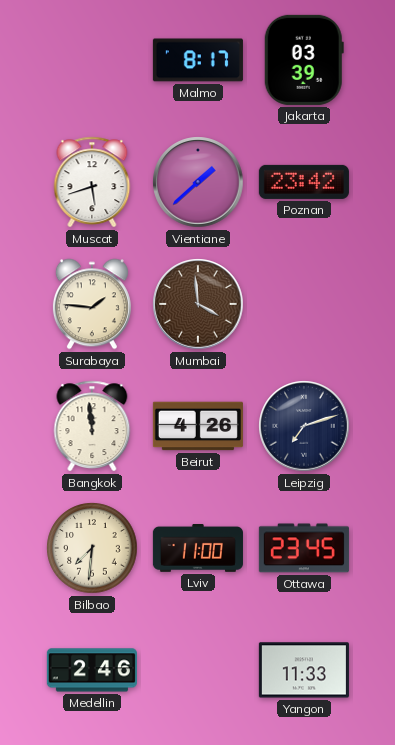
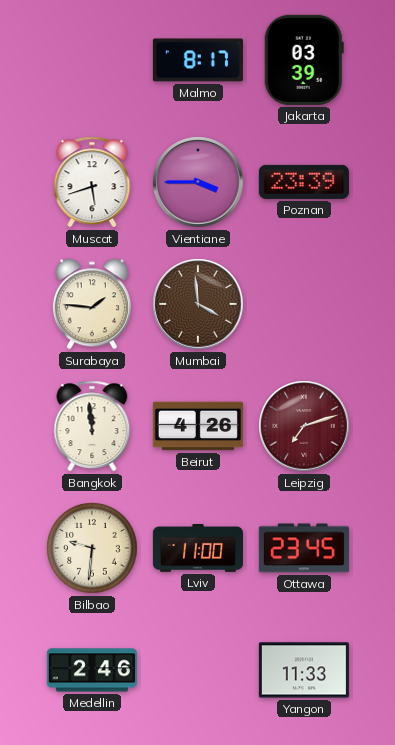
Vientiane: 1:38 -> 3:45
Poznan: 23:42 -> 23:39
Leipzig dial: navy -> burgundy
Bilbao: 7:31 -> 9:31
